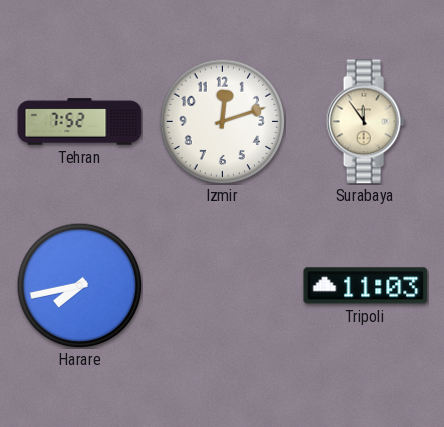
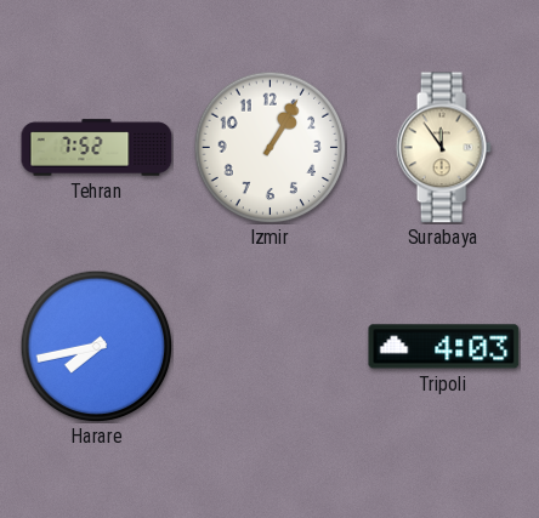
Izmir: 12:12 -> 1:05
Tripoli: 11:03 -> 4:03
